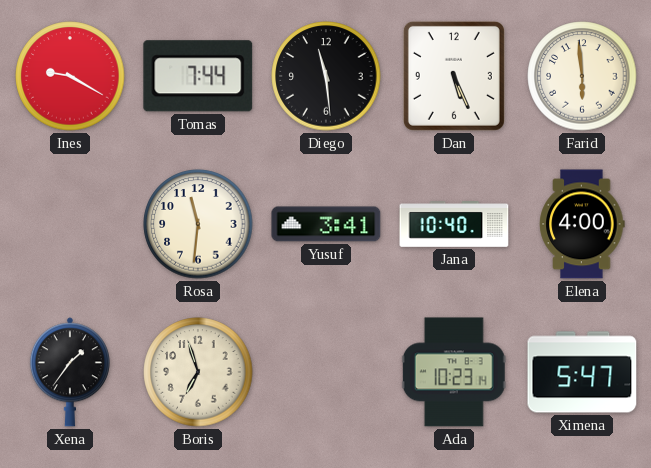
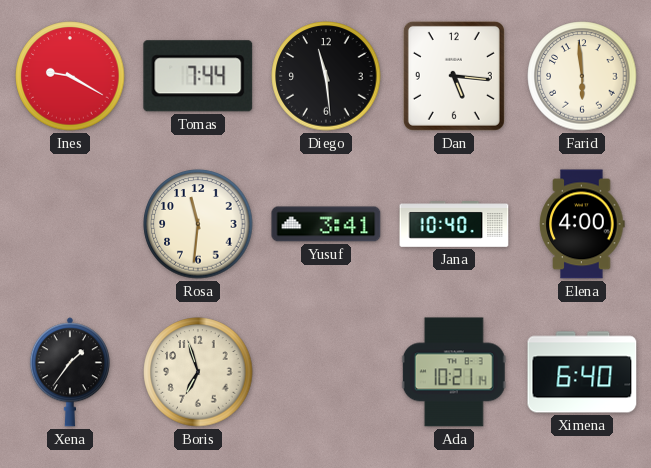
Dan: 5:26 -> 5:16
Ada: 10:23 -> 10:21
Ximena: 5:47 -> 6:40
